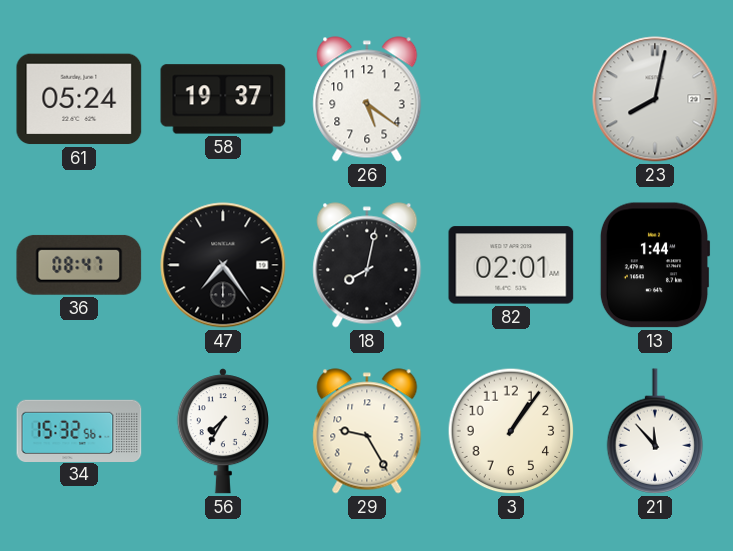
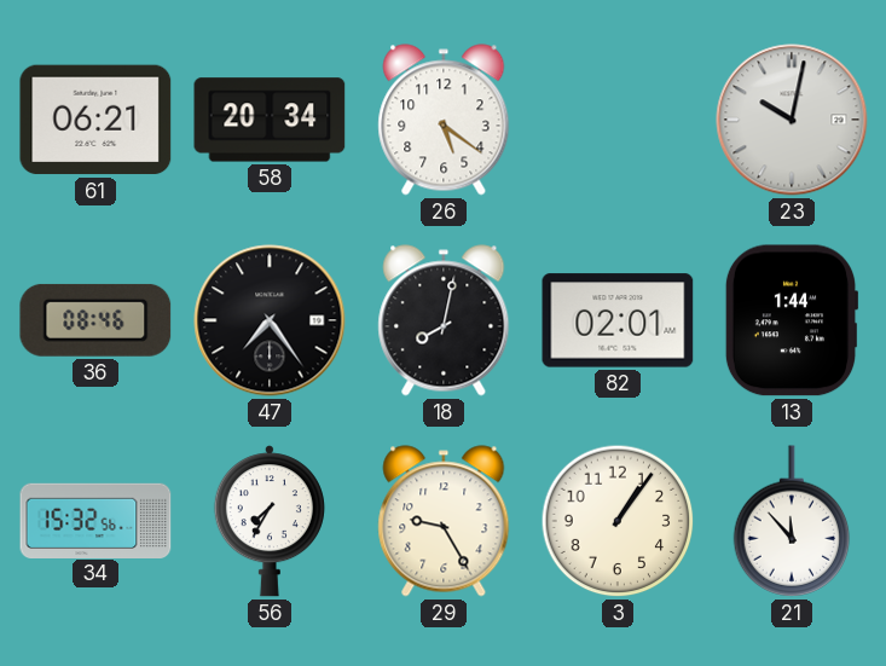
61: 05:24 -> 06:21
58: 19:37 -> 20:34
23: 8:02 -> 10:02
36: 08:47 -> 08:46
